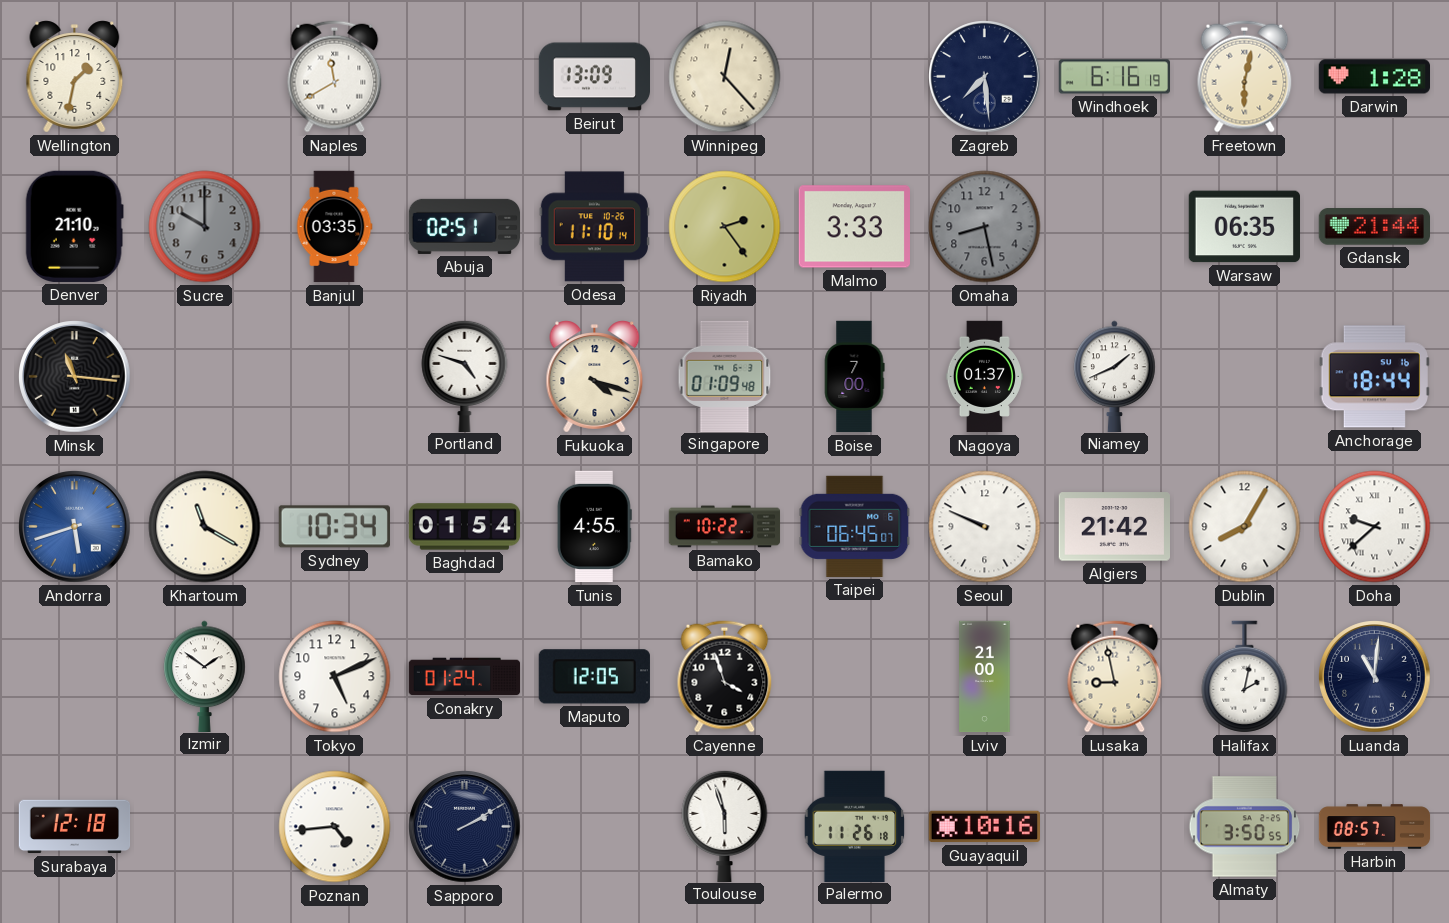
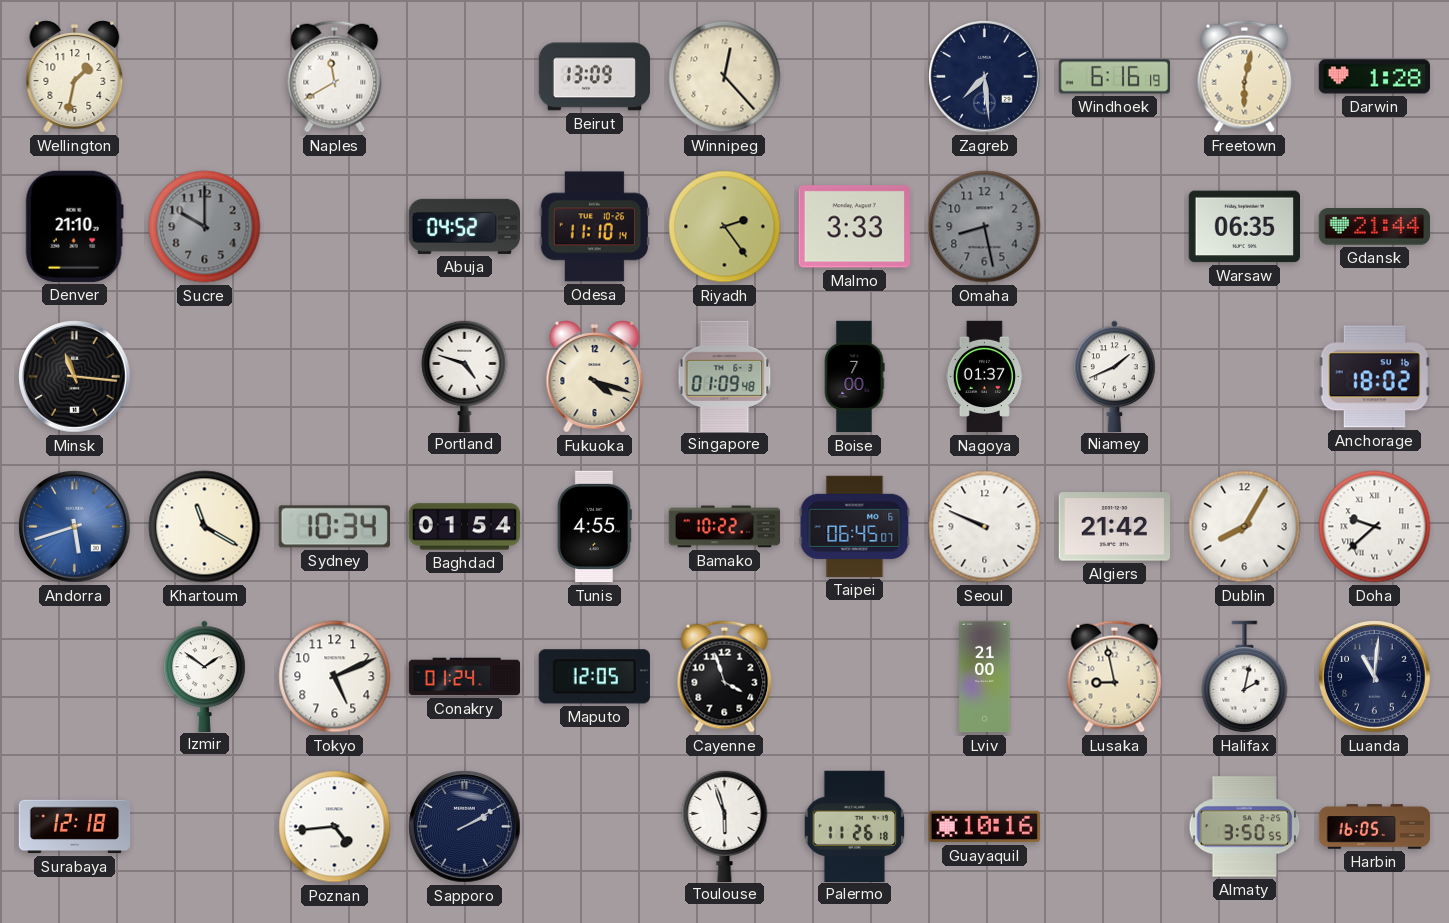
Banjul: 03:35 -> none
Abuja: 02:51 -> 04:52
Anchorage: 18:44 -> 18:02
Harbin: 08:57 -> 16:05
